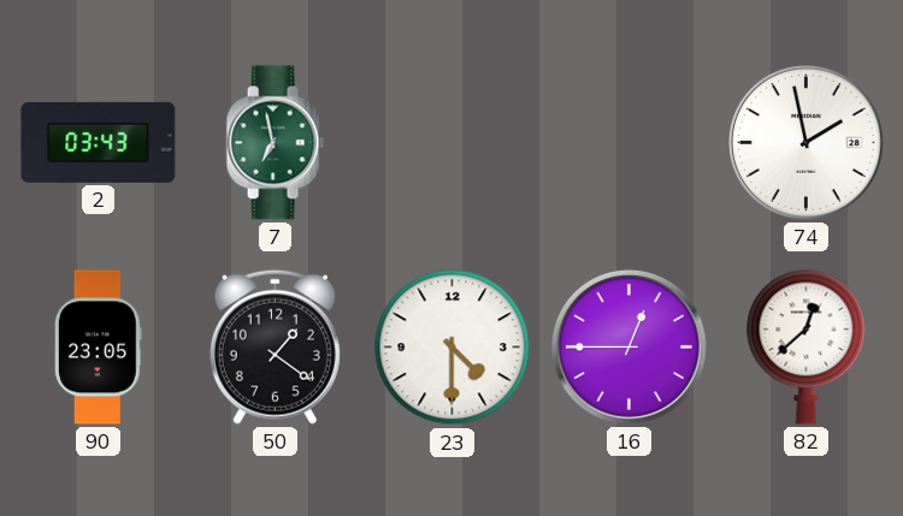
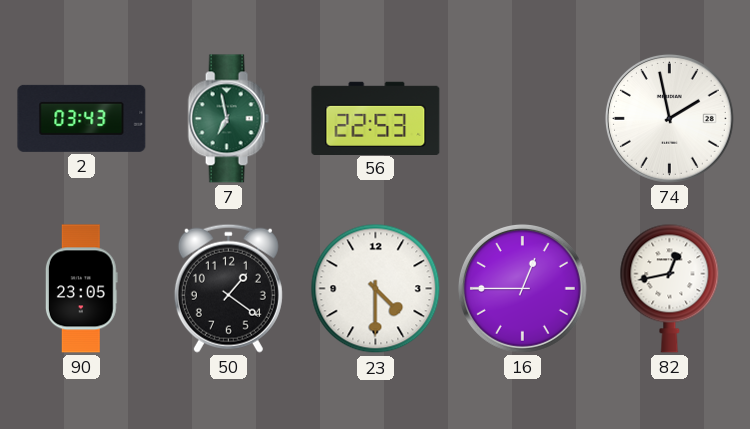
56: none -> 22:53
82: 12:38 -> 12:43
